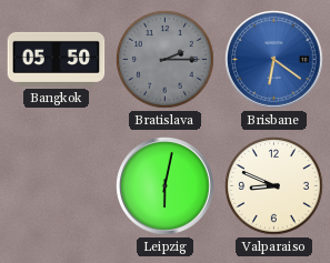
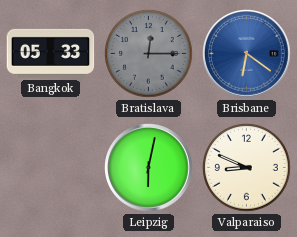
Bangkok: 05:50 -> 05:33
Bratislava: 2:15 -> 12:15
